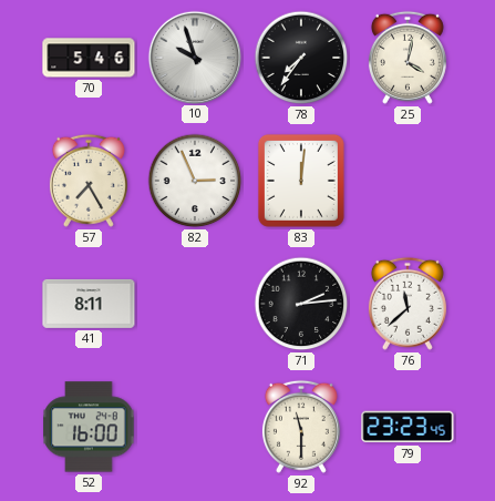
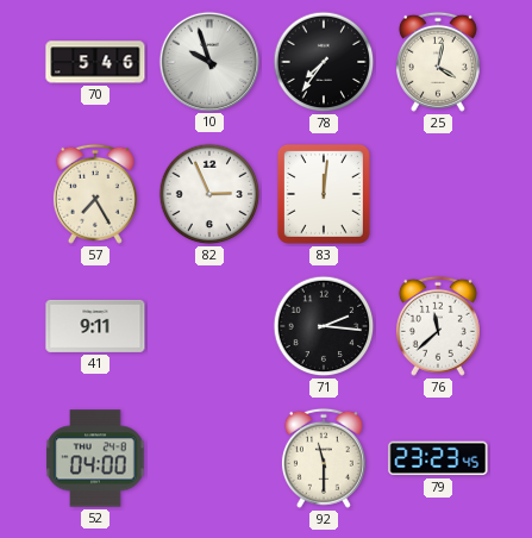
41: 8:11 -> 9:11
71: 2:14 -> 2:16
52: 16:00 -> 04:00
